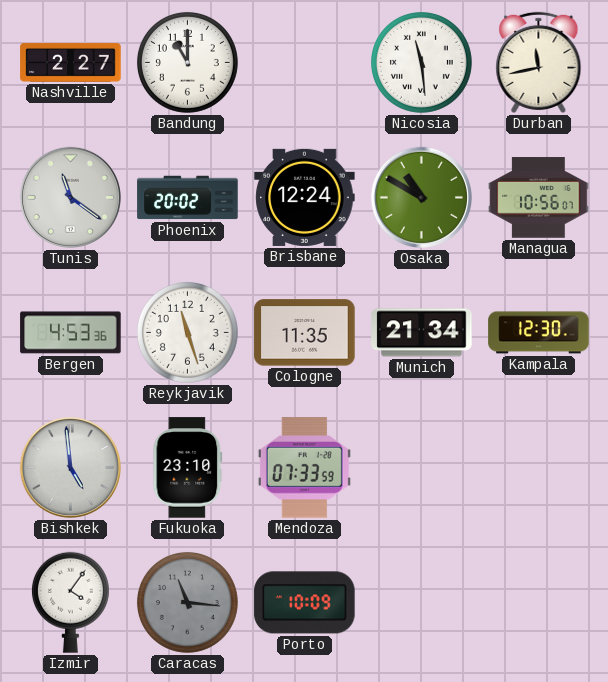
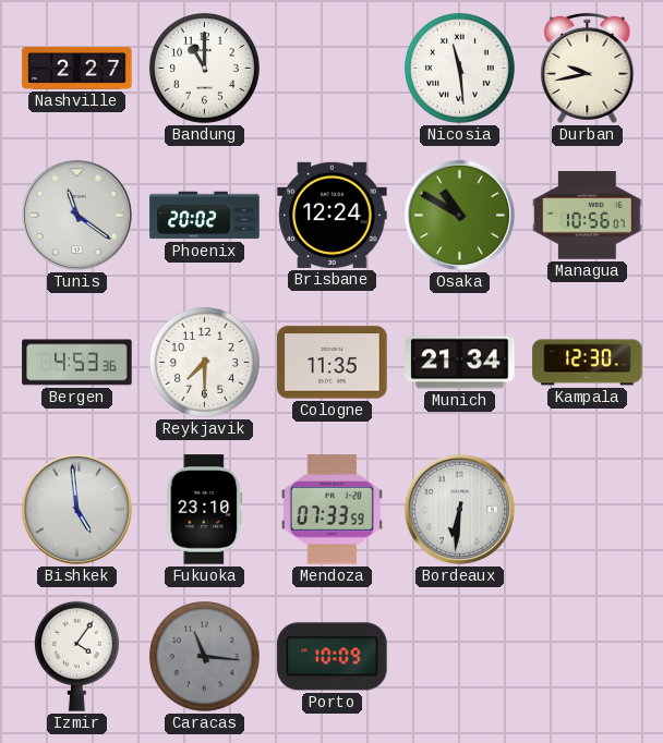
Durban: 11:43 -> 9:43
Reykjavik: 11:27 -> 7:30
Bordeaux: none -> 6:31
